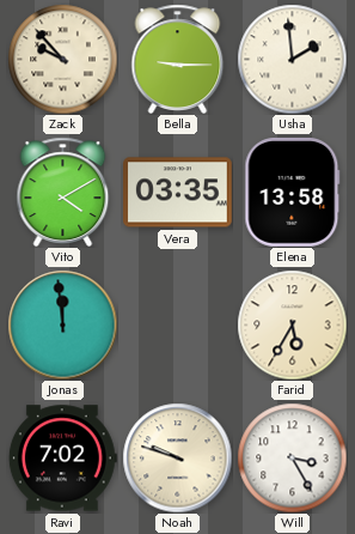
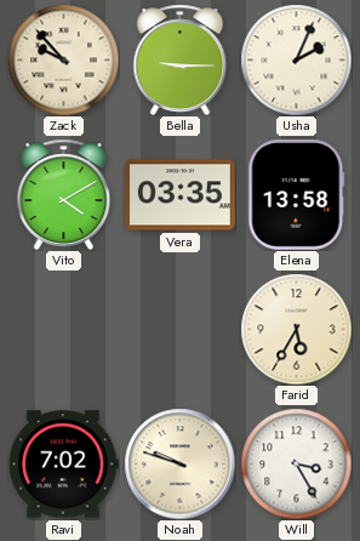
Usha: 1:59 -> 2:04
Jonas: 11:59 -> none
